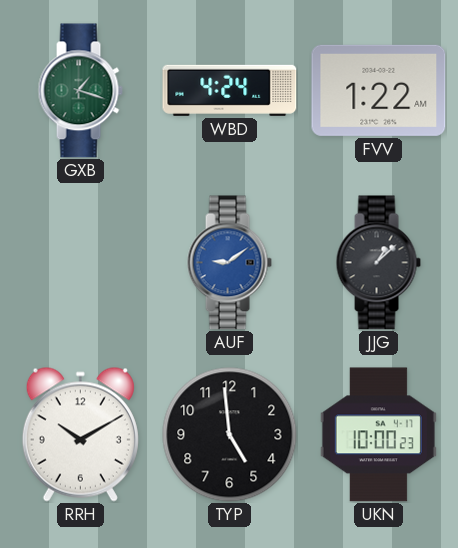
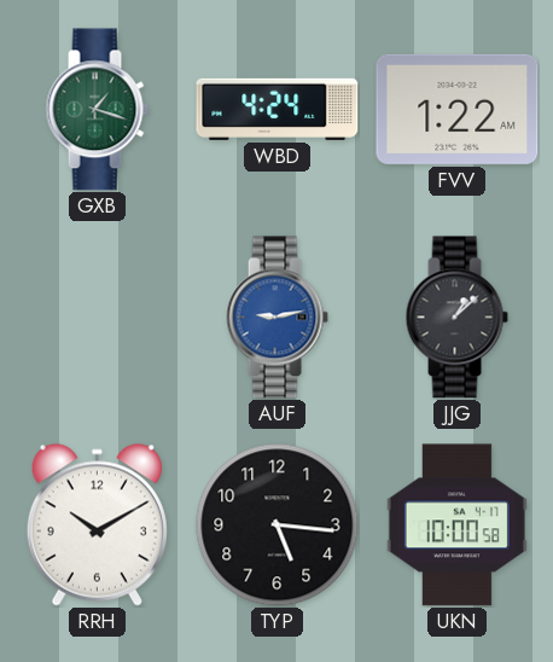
AUF: 9:09 -> 9:13
TYP: 4:59 -> 5:16
UKN: 10:00:23 -> 10:00:58
